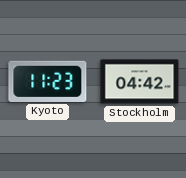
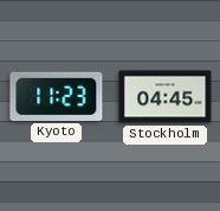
Stockholm: 04:42 -> 04:45
